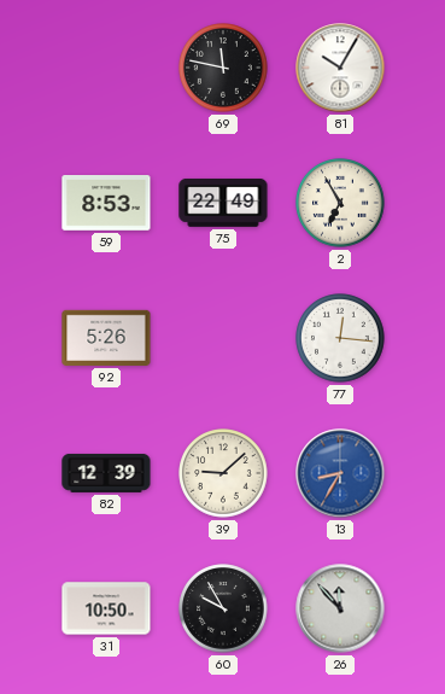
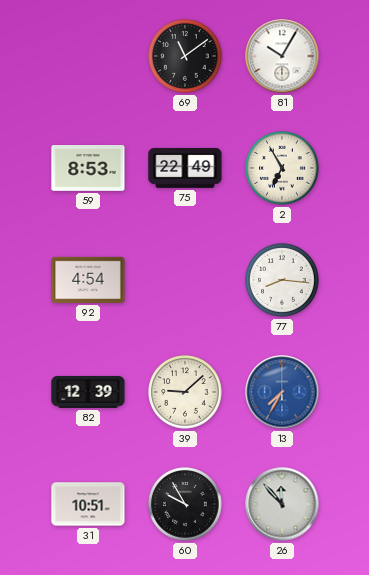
69: 11:47 -> 11:09
92: 5:26 -> 4:54
77: 12:16 -> 8:16
13: 8:35 -> 7:35
31: 10:50 -> 10:51
